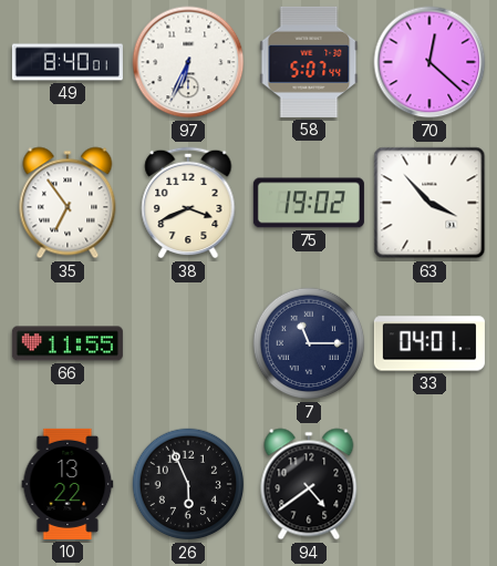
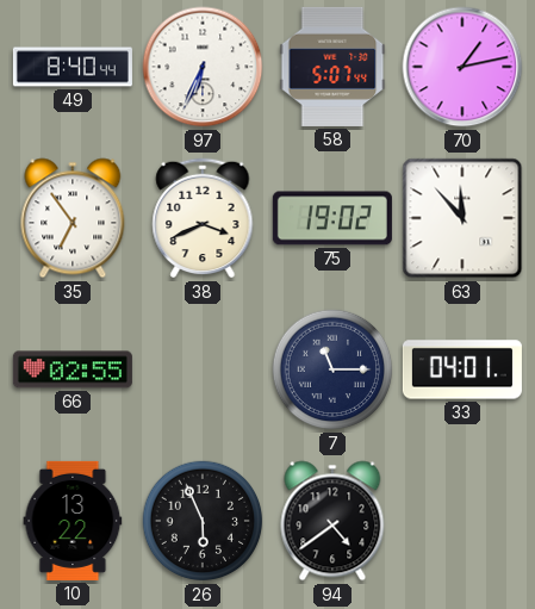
49: 8:40:01 -> 8:40:44
70: 12:22 -> 1:13
63: 3:53 -> 11:53
66: 11:55 -> 02:55
